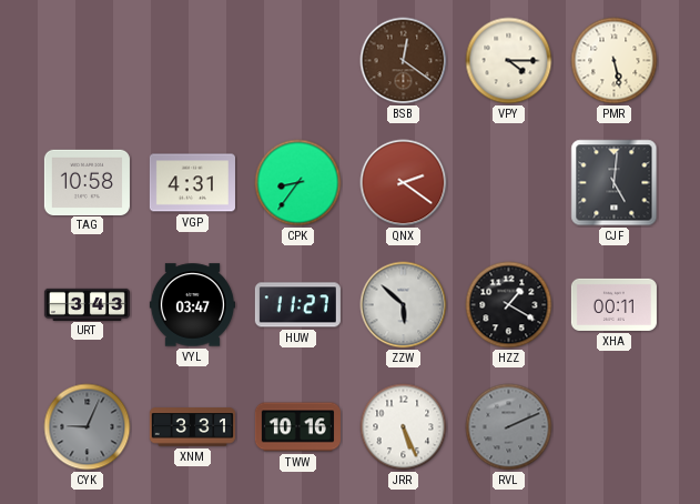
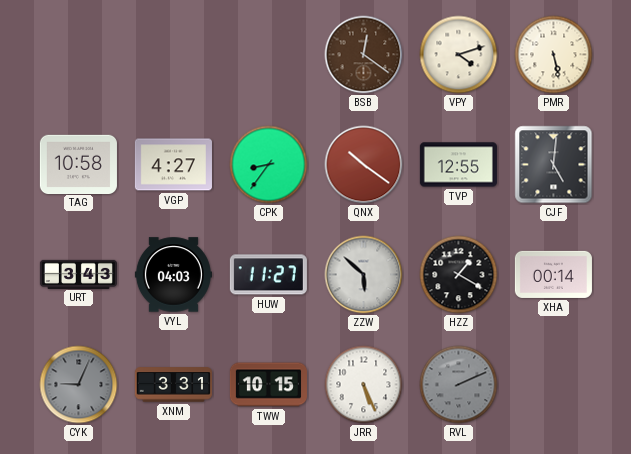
VPY: 4:15 -> 4:12
VGP: 4:31 -> 4:27
QNX: 2:21 -> 10:21
TVP: none -> 12:55
VYL: 03:47 -> 04:03
XHA: 00:11 -> 00:14
TWW: 10:16 -> 10:15
